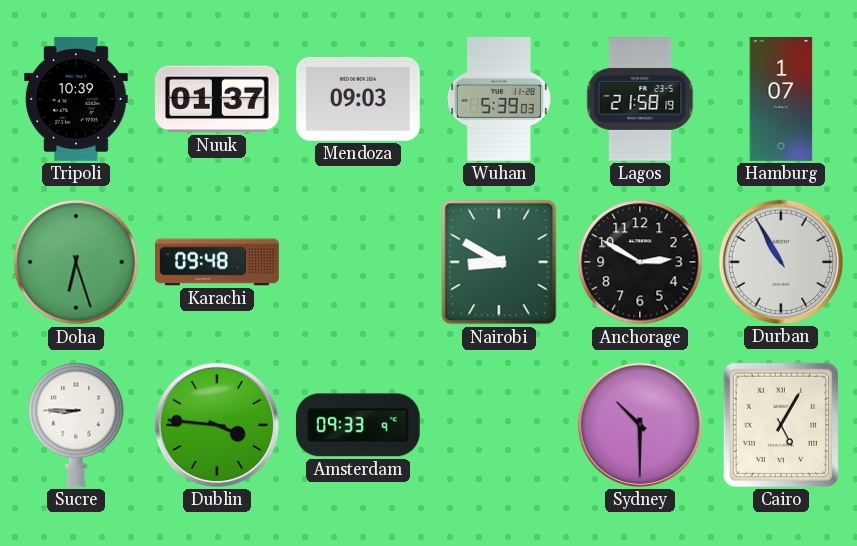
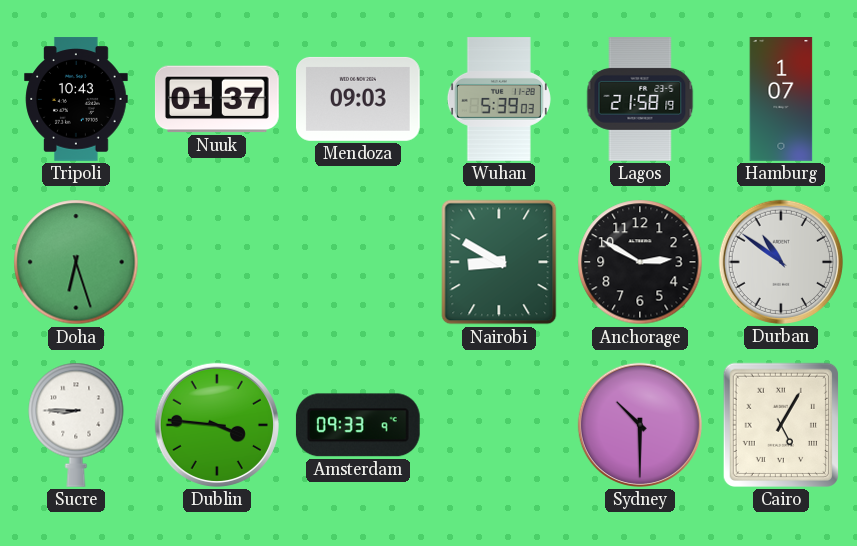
Tripoli: 10:39 -> 10:43
Karachi: 09:48 -> none
Durban: 10:55 -> 10:51
